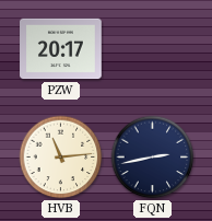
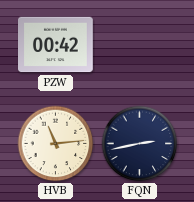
PZW: 20:17 -> 00:42
